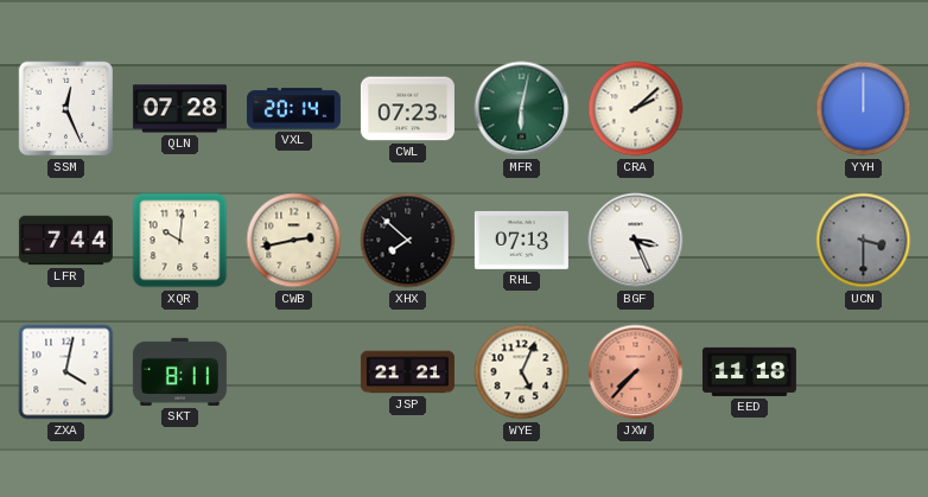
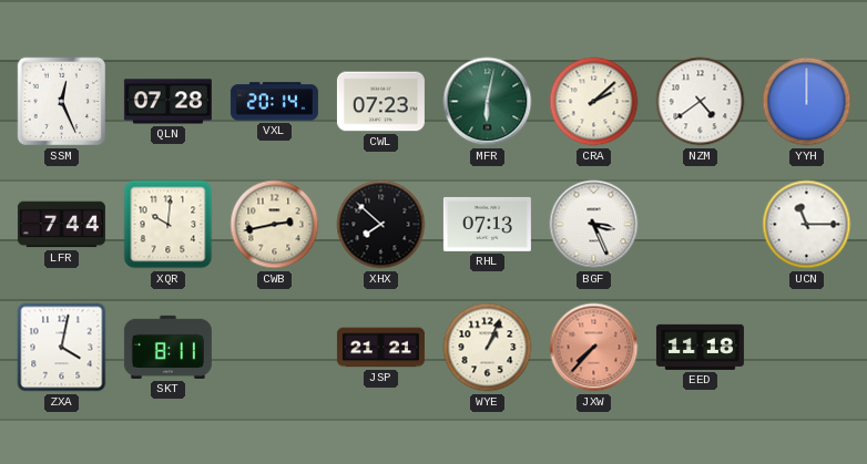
NZM: none -> 4:39
UCN: 3:30 -> 11:15
UCN dial: grey -> white
WYE: 5:04 -> 1:04
